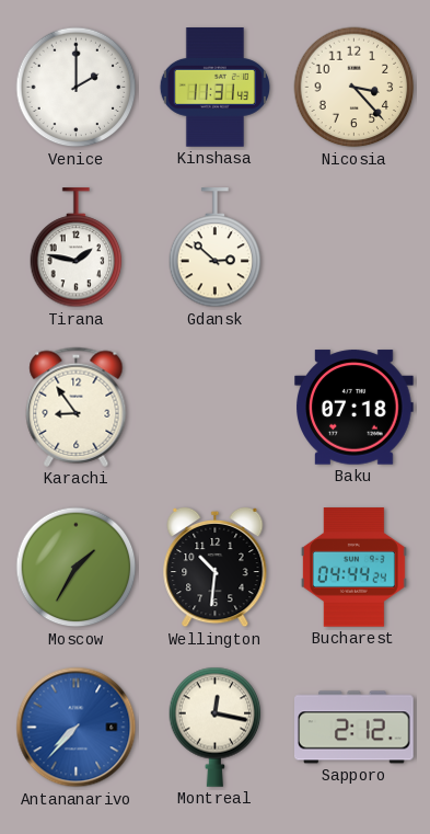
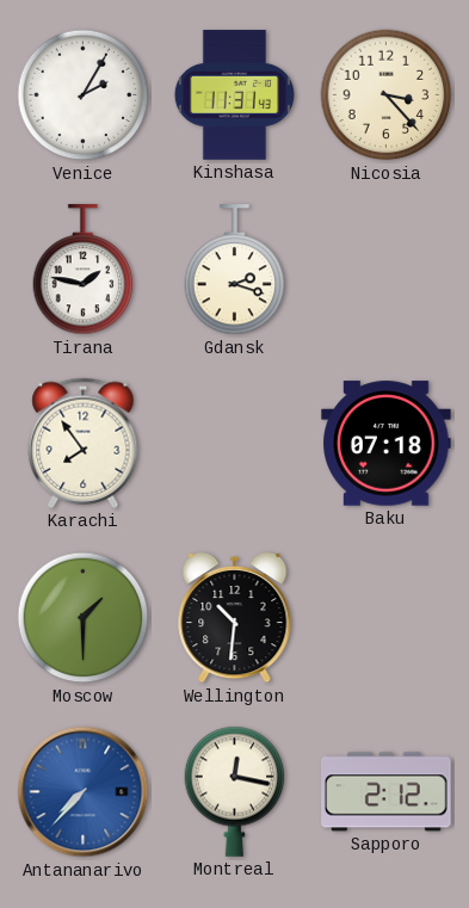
Venice: 2:00 -> 2:05
Gdansk: 2:52 -> 2:18
Karachi: 8:54 -> 7:54
Moscow: 1:35 -> 1:30
Bucharest: 04:44 -> none
